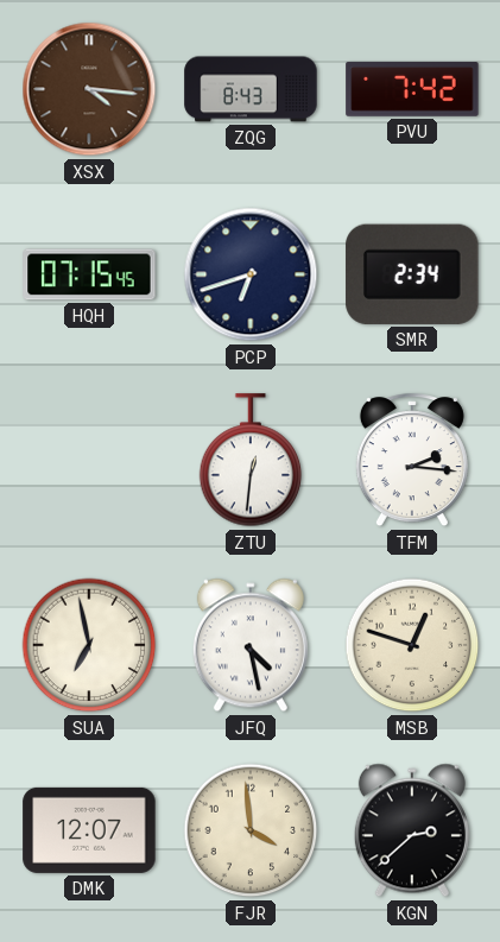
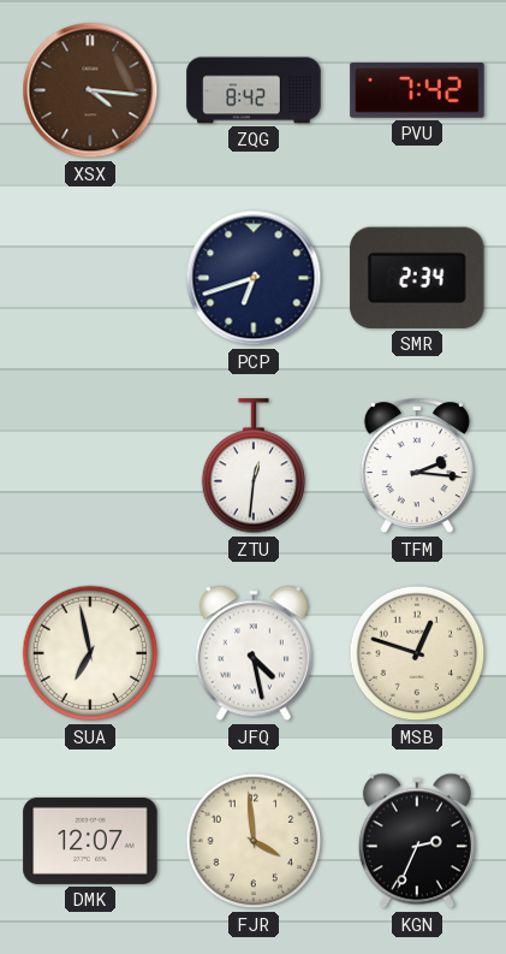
ZQG: 8:43 -> 8:42
HQH: 07:15 -> none
KGN: 2:38 -> 2:34
